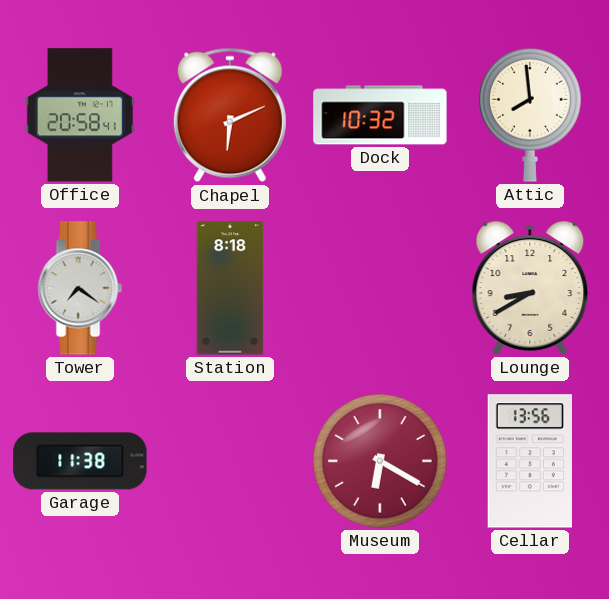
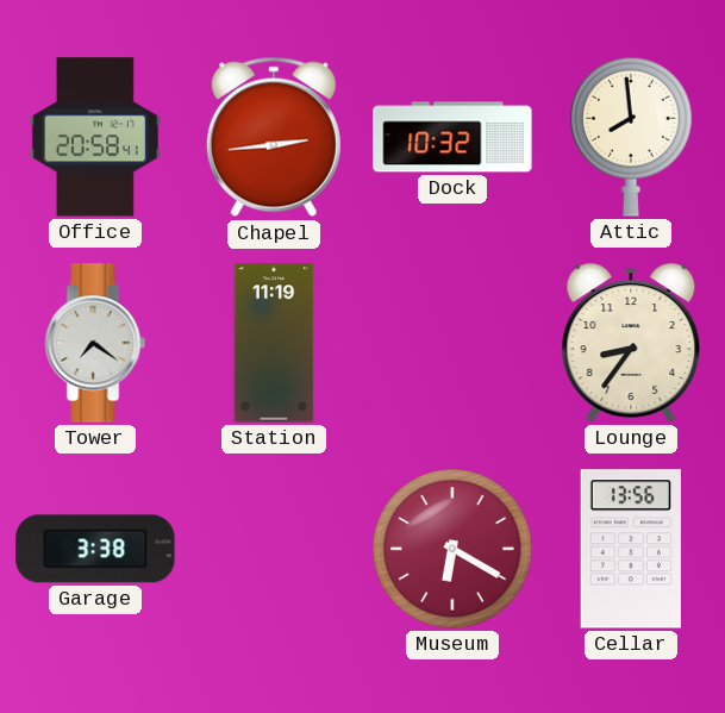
Chapel: 6:11 -> 2:44
Station: 8:18 -> 11:19
Lounge: 8:40 -> 8:36
Garage: 11:38 -> 3:38
